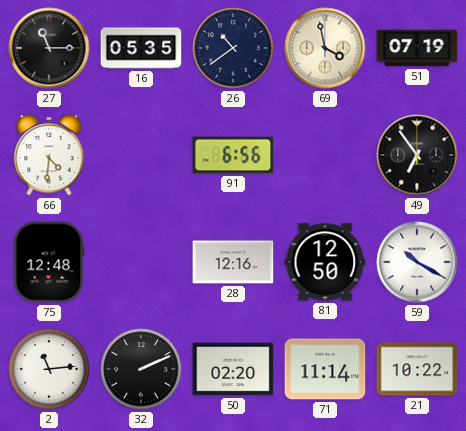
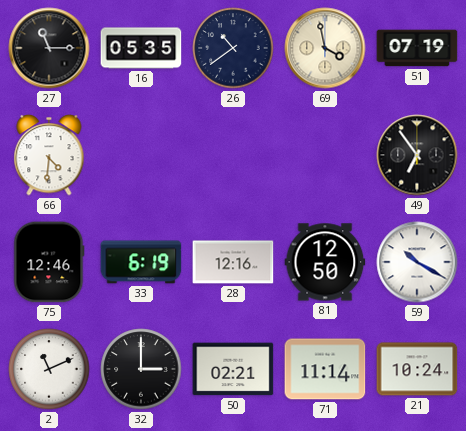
91: 6:56 -> none
75: 12:48 -> 12:46
33: none -> 6:19
2: 11:14 -> 11:11
32: 2:11 -> 3:00
50: 02:20 -> 02:21
21: 10:22 -> 10:24
